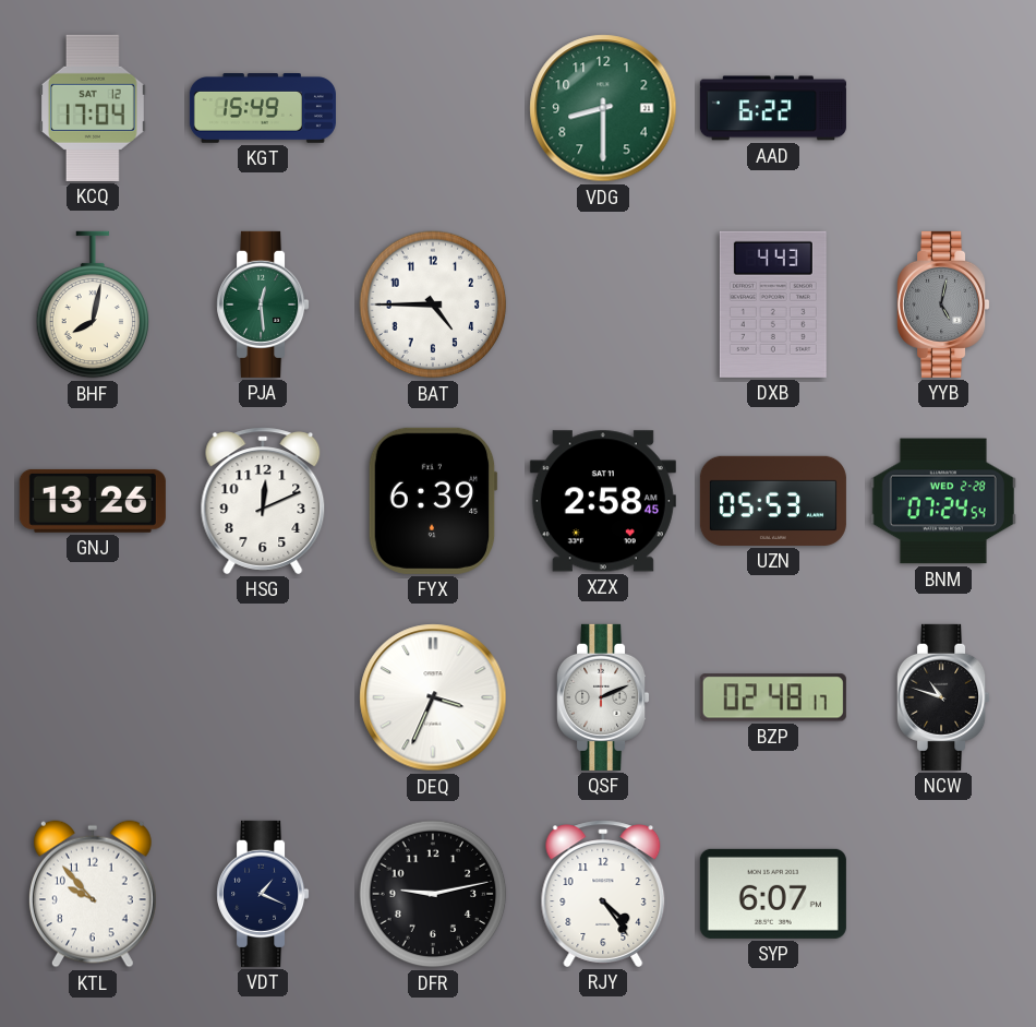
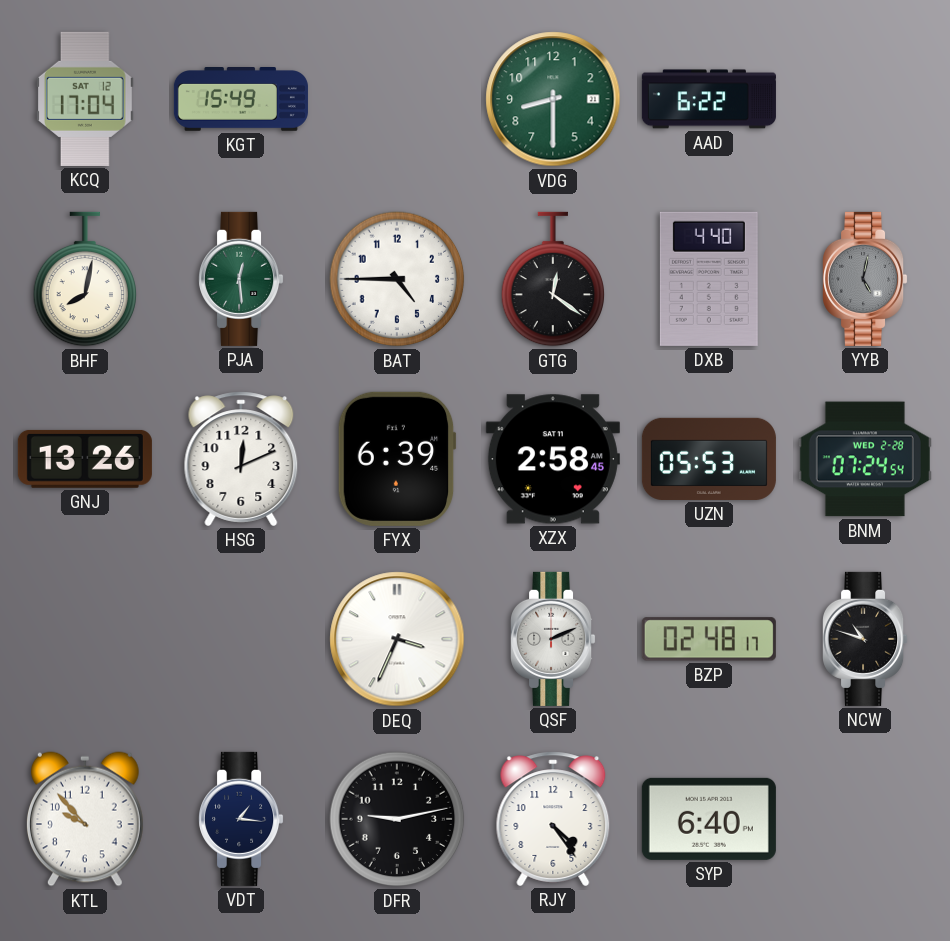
GTG: none -> 12:21
DXB: 4:43 -> 4:40
VDT: 1:19 -> 1:16
SYP: 6:07 -> 6:40
